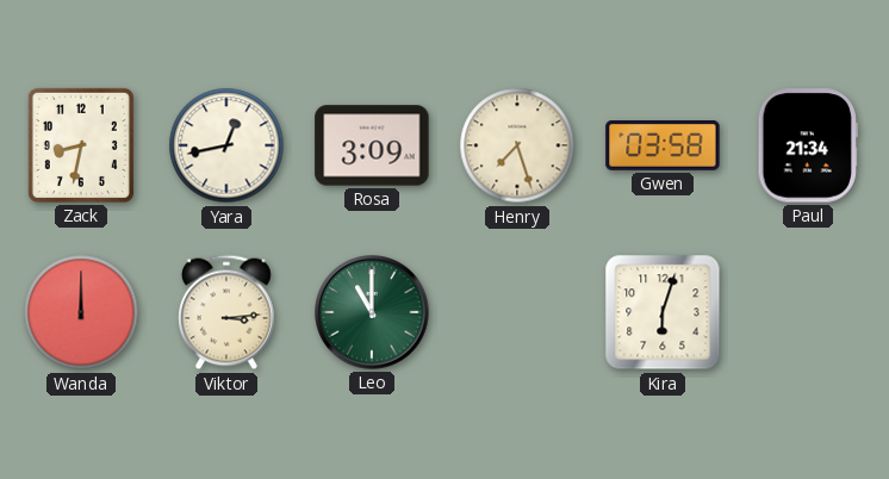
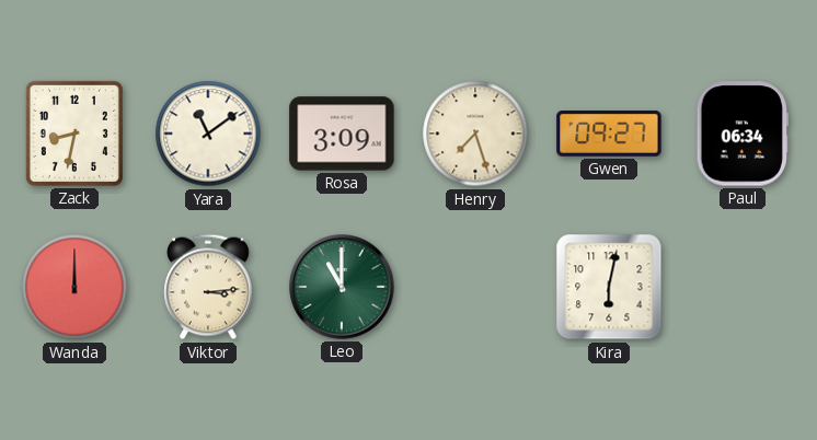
Yara: 12:43 -> 11:09
Gwen: 03:58 -> 09:27
Paul: 21:34 -> 06:34
Kira: 6:03 -> 6:02
